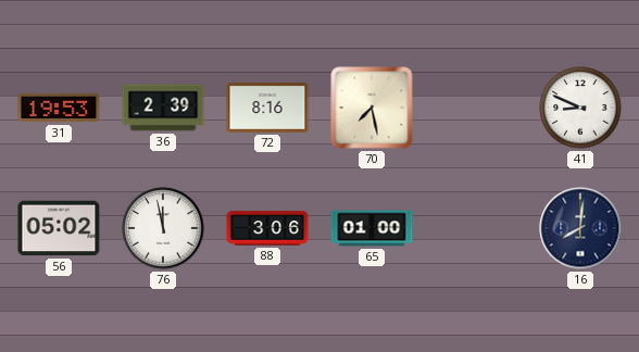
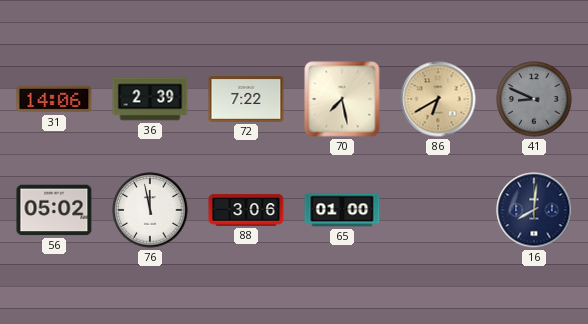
31: 19:53 -> 14:06
72: 8:16 -> 7:22
86: none -> 6:40
41 dial: white -> grey
